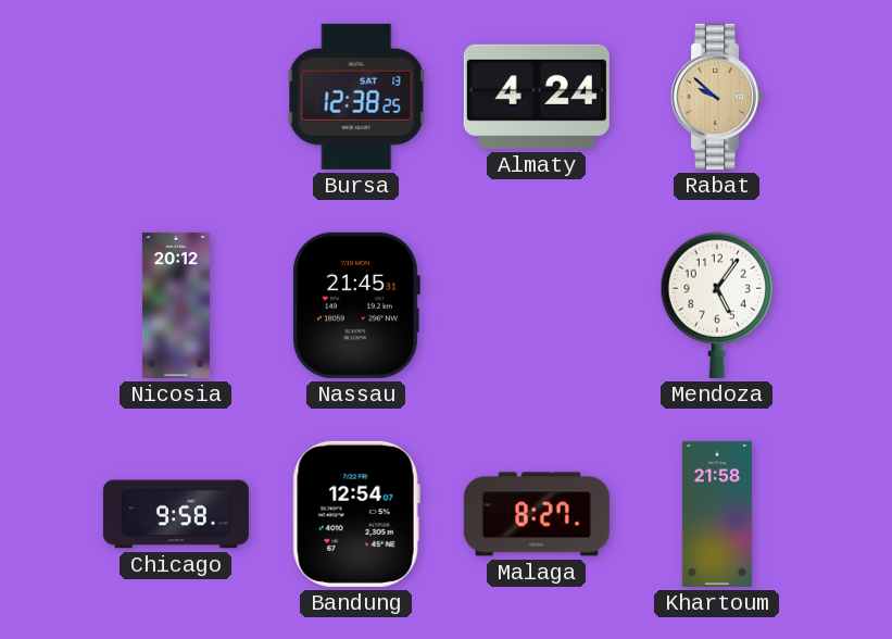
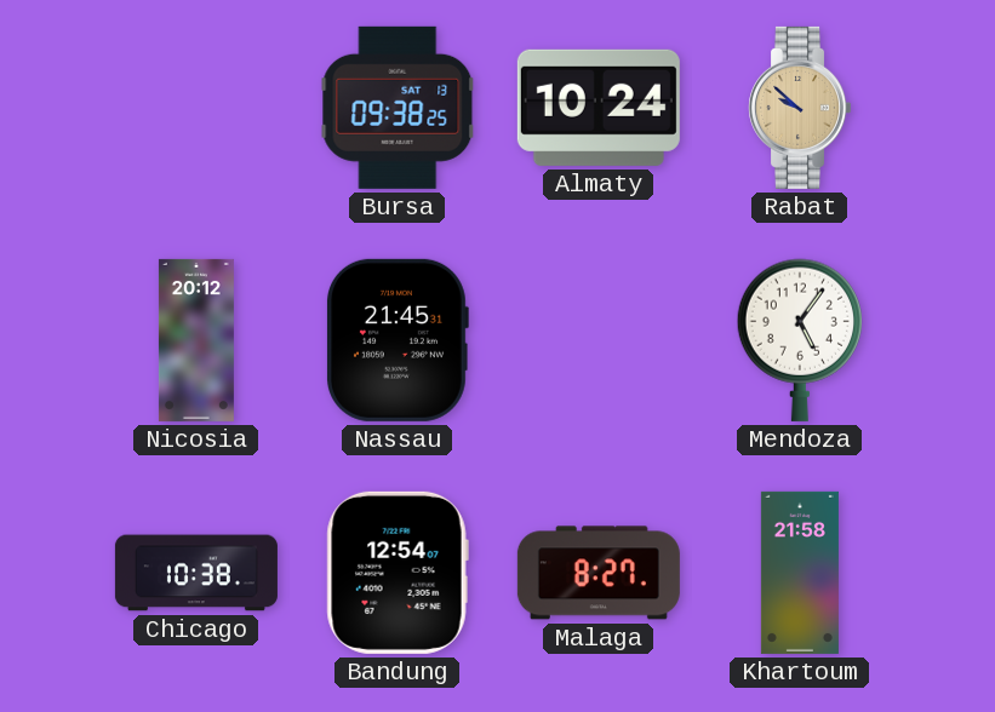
Bursa: 12:38 -> 09:38
Almaty: 4:24 -> 10:24
Chicago: 9:58 -> 10:38
